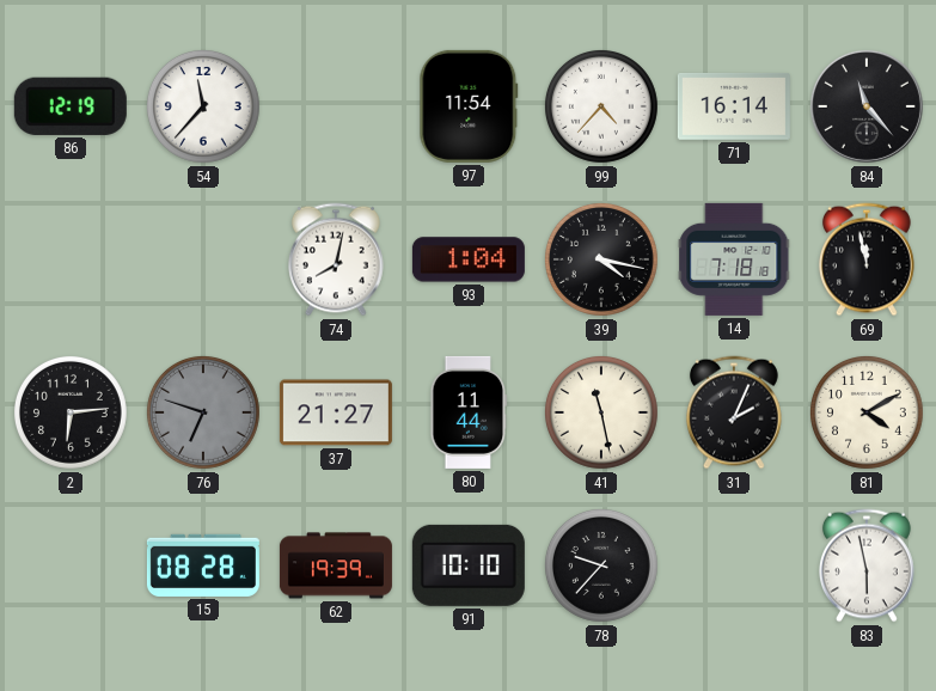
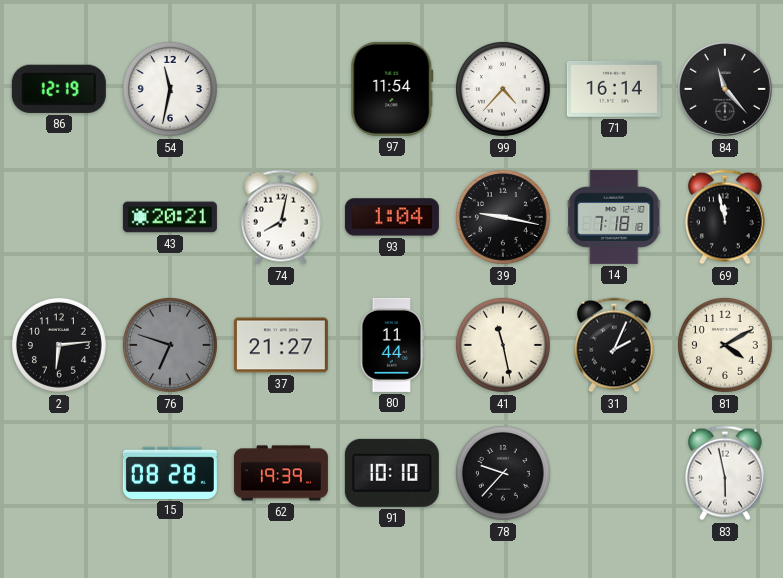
54: 11:37 -> 11:32
43: none -> 20:21
39: 4:17 -> 9:17
